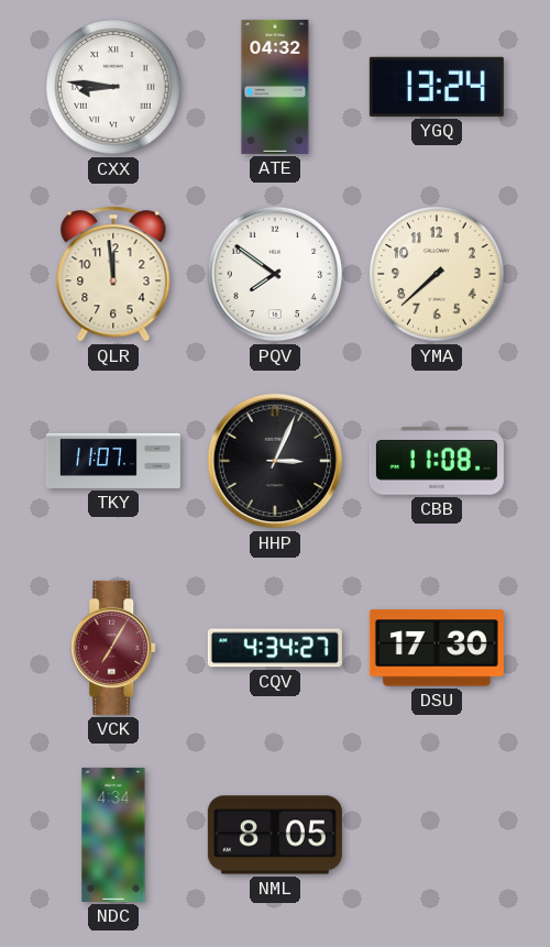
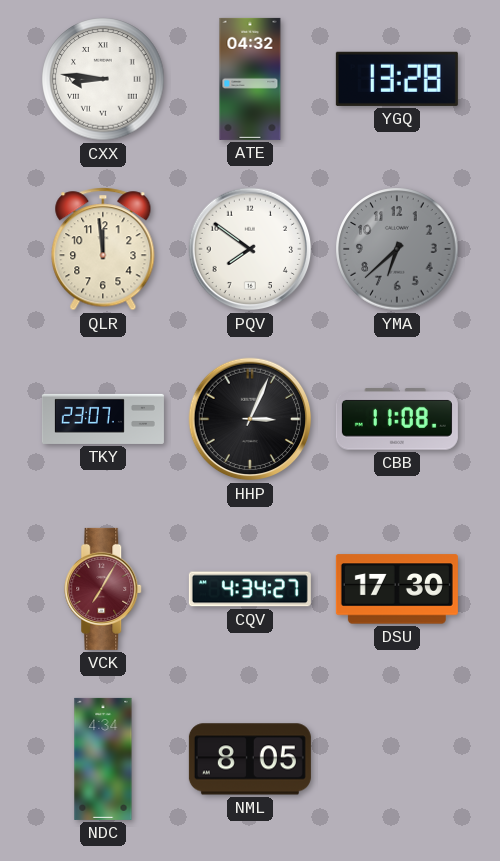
YGQ: 13:24 -> 13:28
YMA: 7:38 -> 6:38
YMA dial: cream -> grey
TKY: 11:07 -> 23:07
